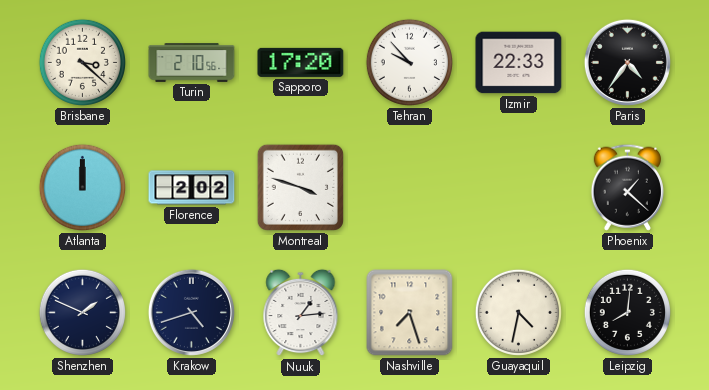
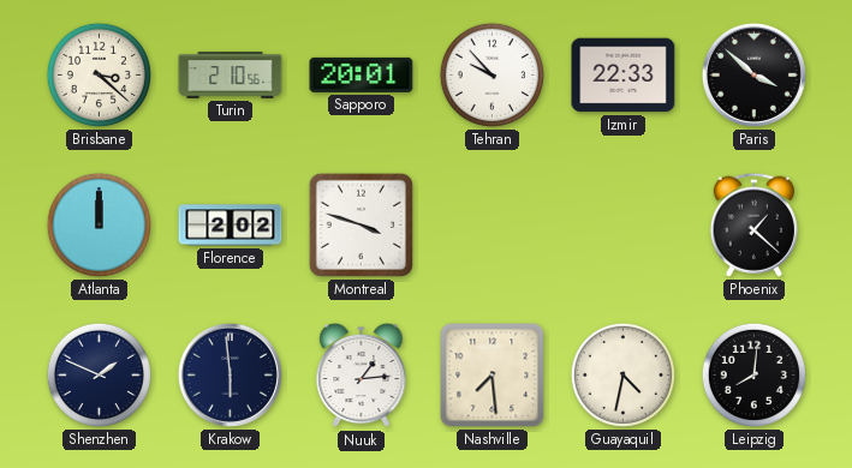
Sapporo: 17:20 -> 20:01
Paris: 4:36 -> 3:52
Krakow: 4:42 -> 5:59
Nashville: 7:27 -> 7:29
